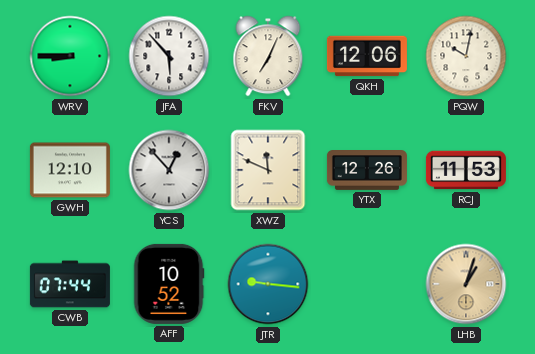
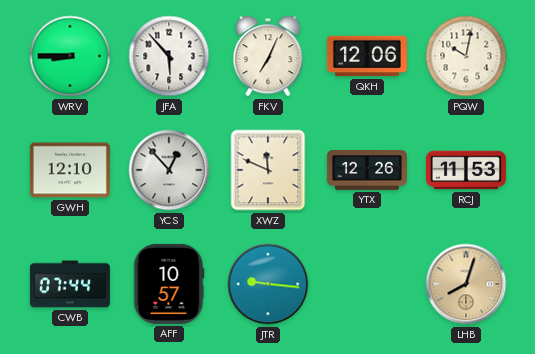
AFF: 10:52 -> 10:57
LHB: 1:03 -> 8:03
